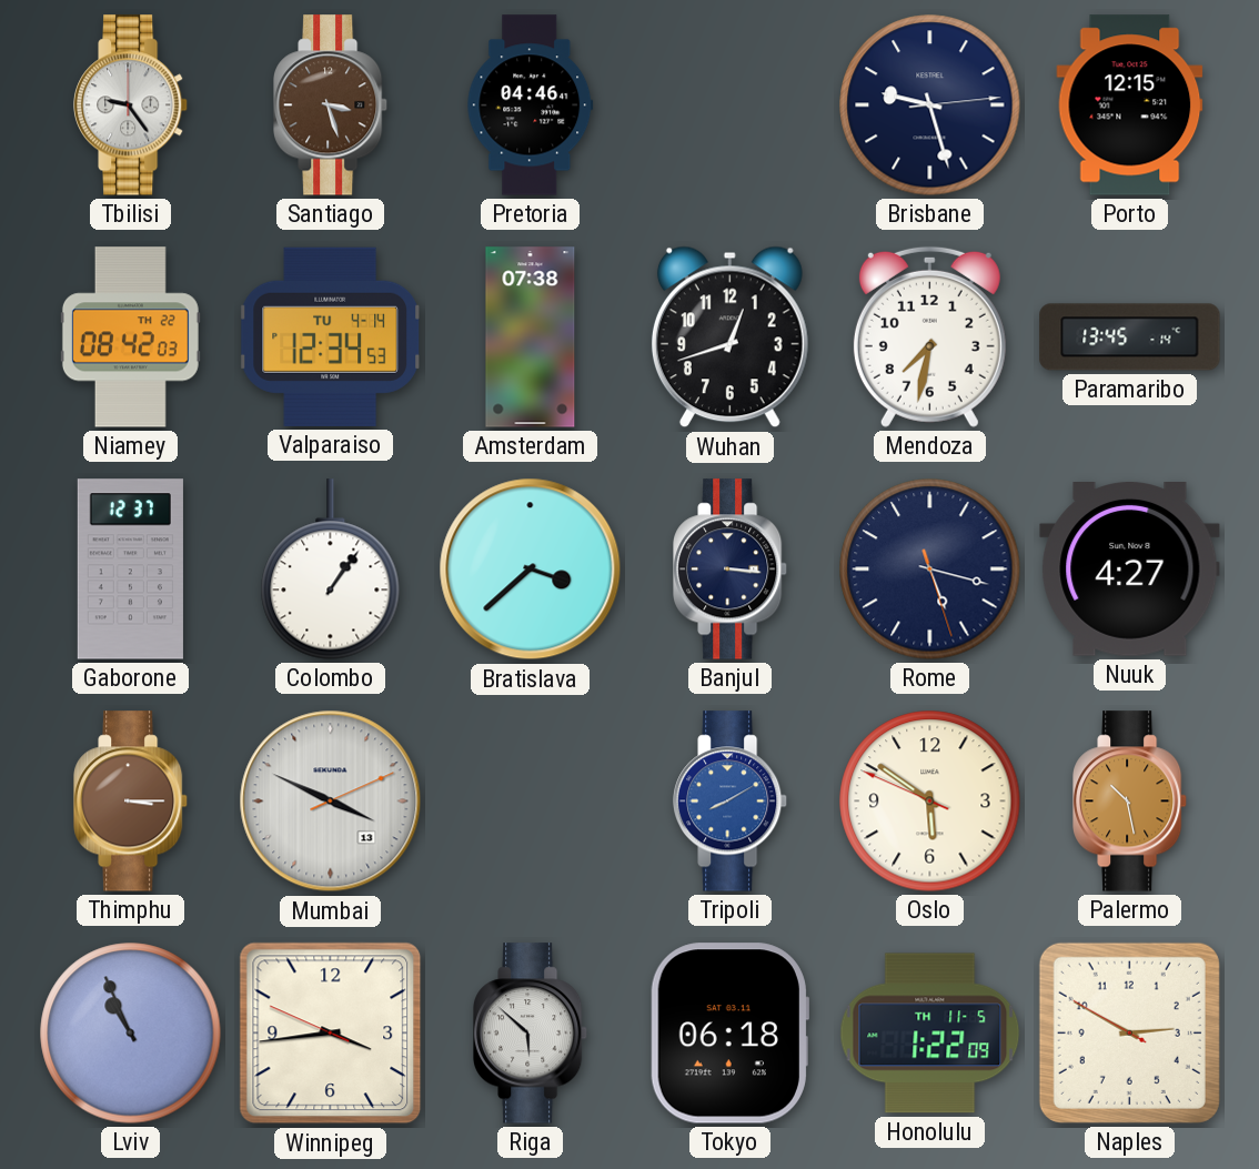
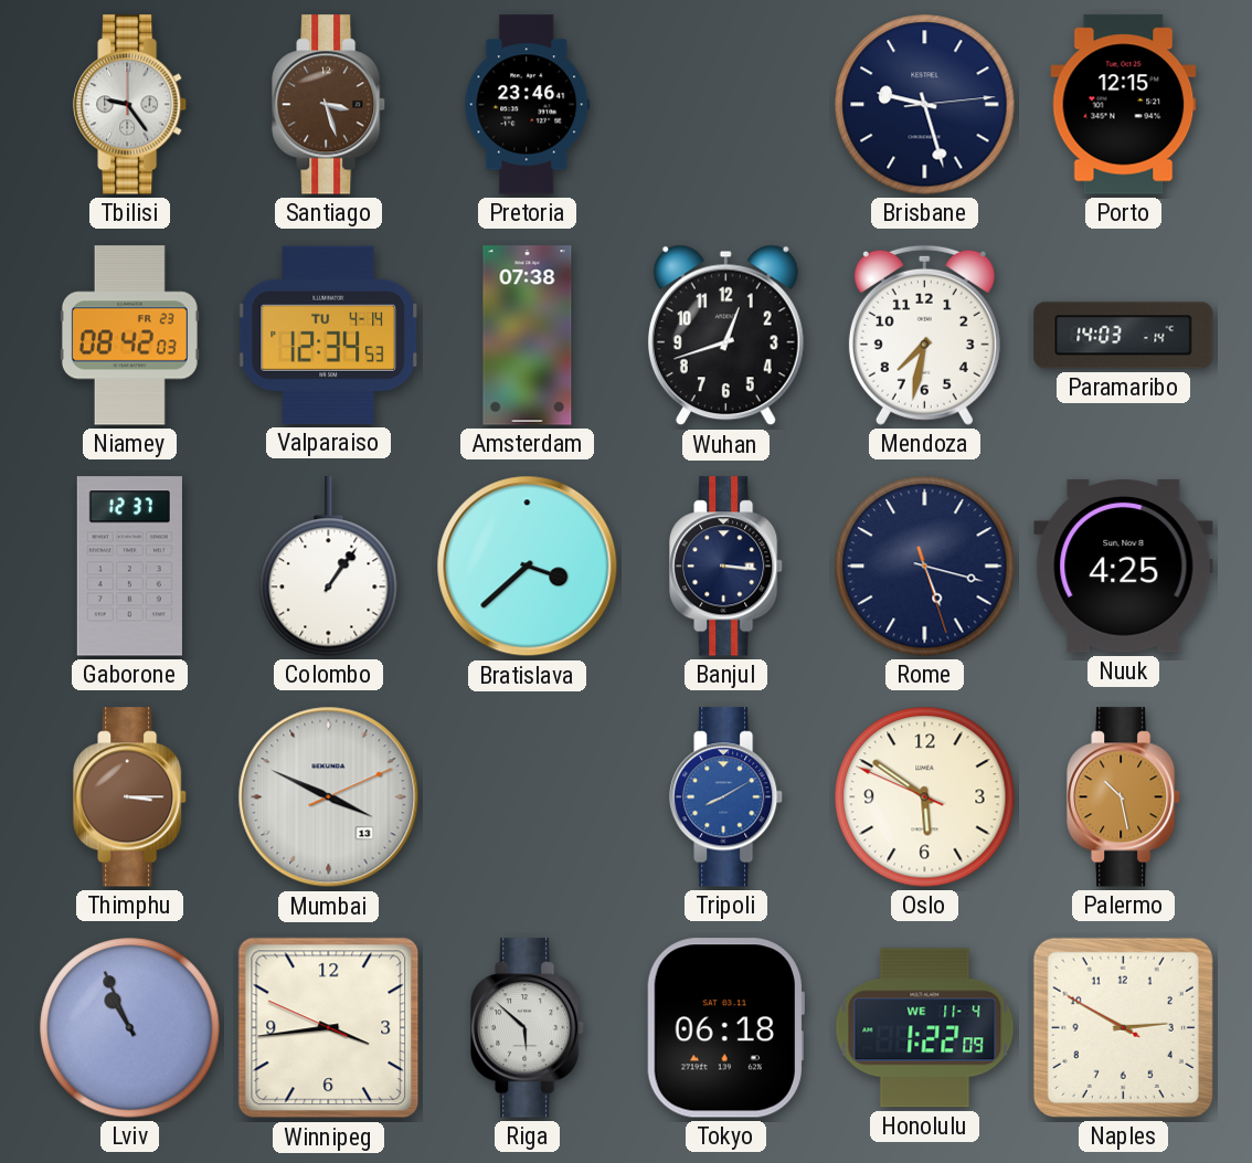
Pretoria: 04:46 -> 23:46
Niamey date: TH 22 -> FR 23
Paramaribo: 13:45 -> 14:03
Nuuk: 4:27 -> 4:25
Honolulu date: TH 11-5 -> WE 11-4
